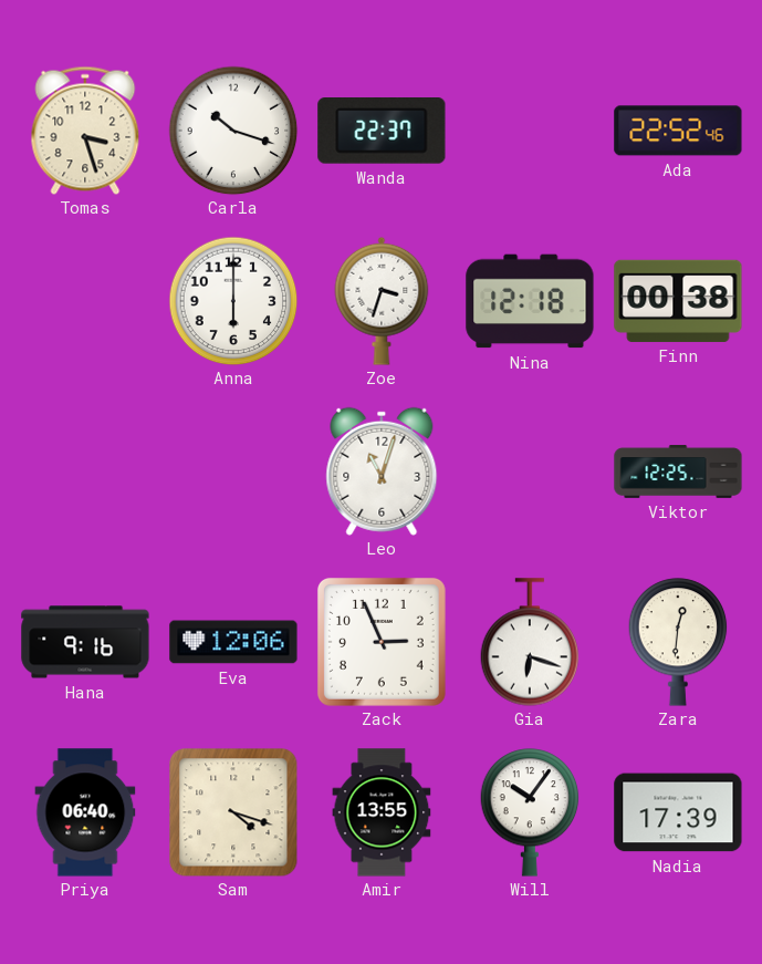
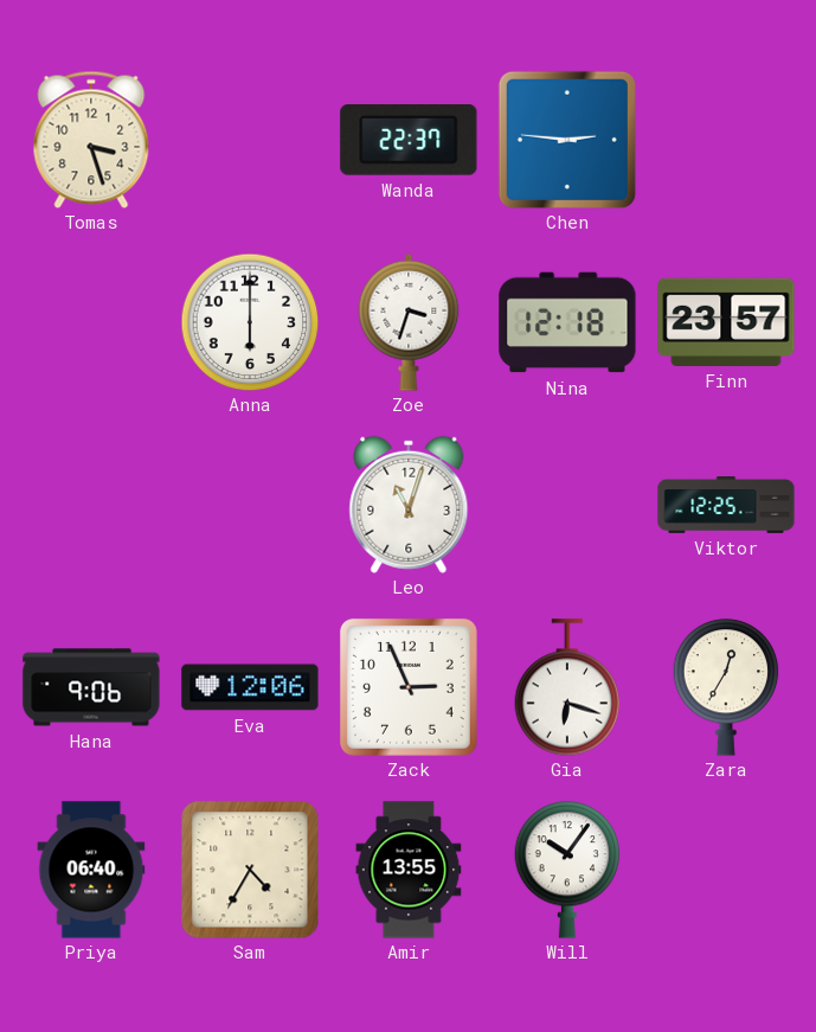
Carla: 10:18 -> none
Chen: none -> 2:46
Ada: 22:52 -> none
Finn: 00:38 -> 23:57
Hana: 9:16 -> 9:06
Zara: 12:31 -> 12:35
Sam: 4:18 -> 4:35
Nadia: 17:39 -> none
